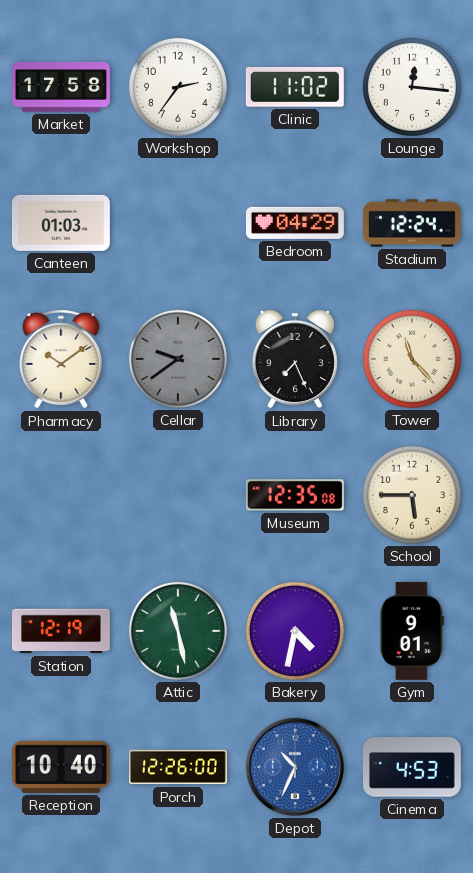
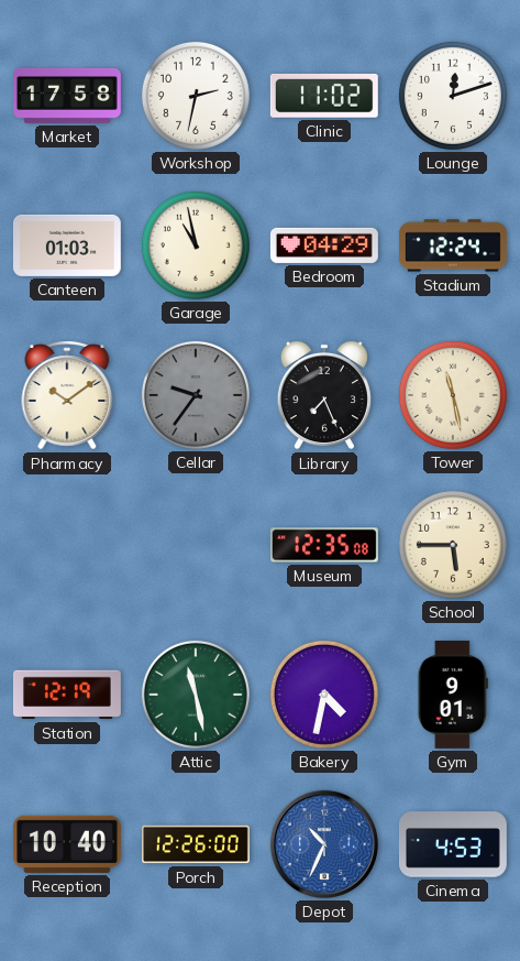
Workshop: 2:36 -> 2:32
Lounge: 12:16 -> 12:12
Garage: none -> 10:58
Cellar: 9:39 -> 9:36
Tower: 11:23 -> 11:28
